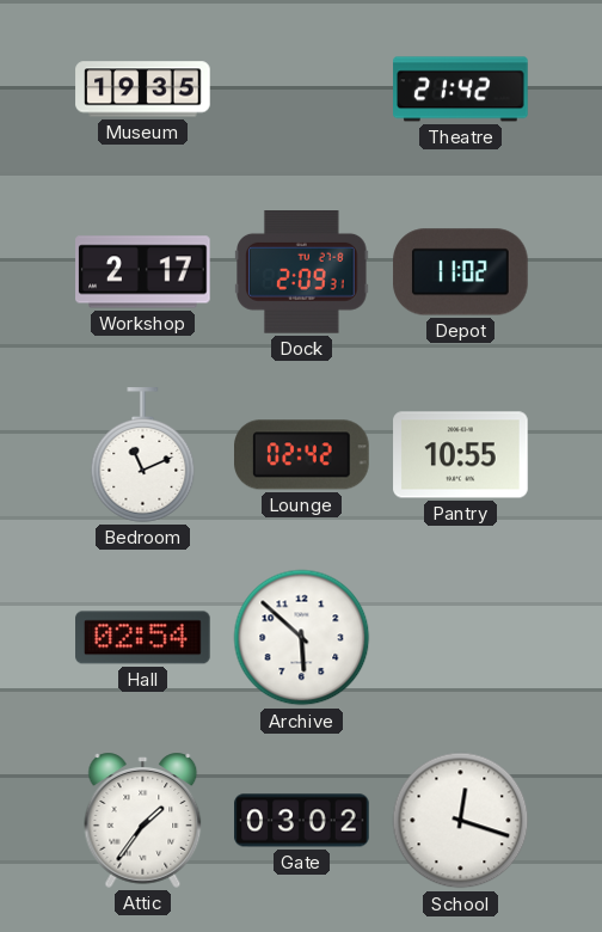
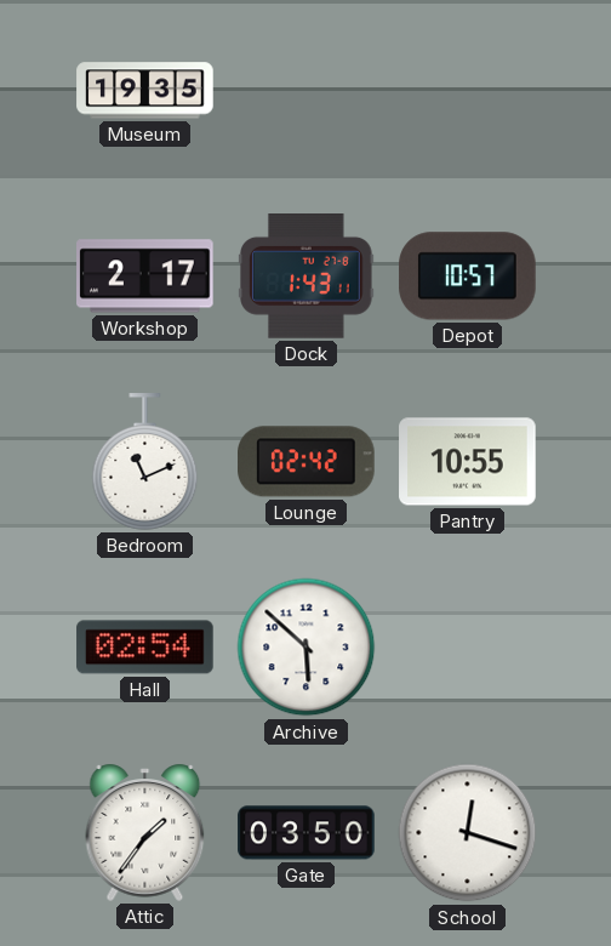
Theatre: 21:42 -> none
Dock: 2:09 -> 1:43
Depot: 11:02 -> 10:57
Gate: 03:02 -> 03:50
